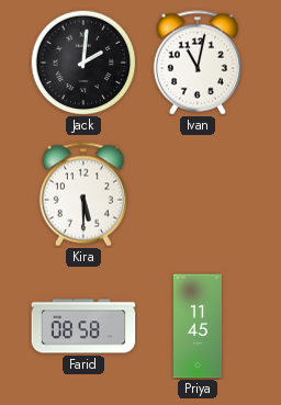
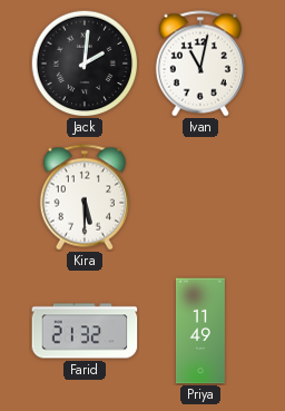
Farid: 08:58 -> 21:32
Priya: 11:45 -> 11:49
